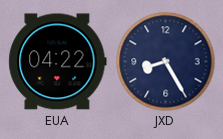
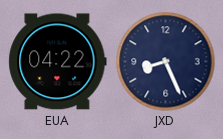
JXD: 8:25 -> 8:26
